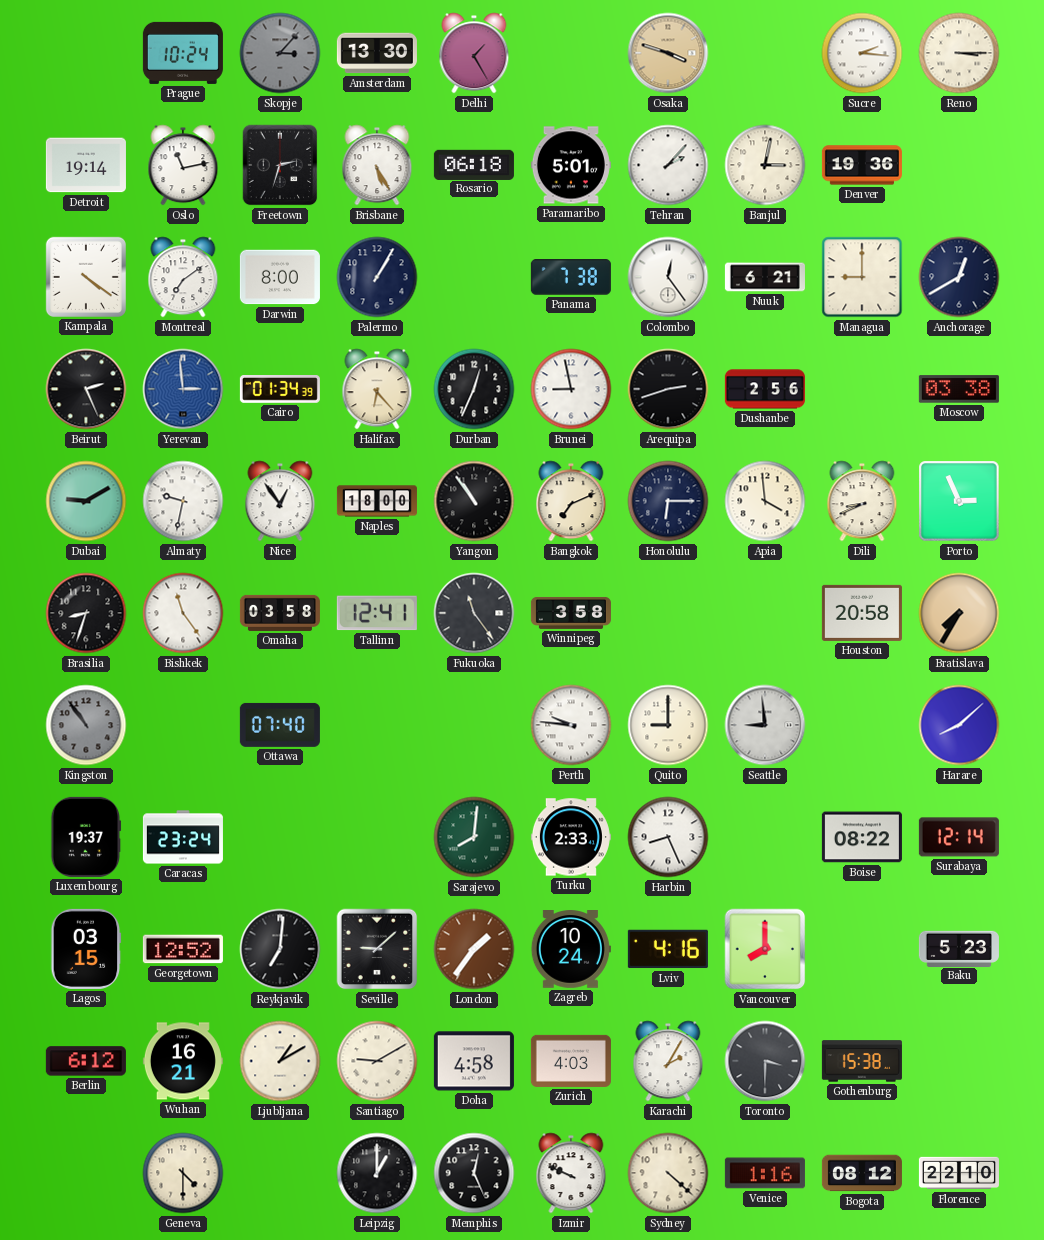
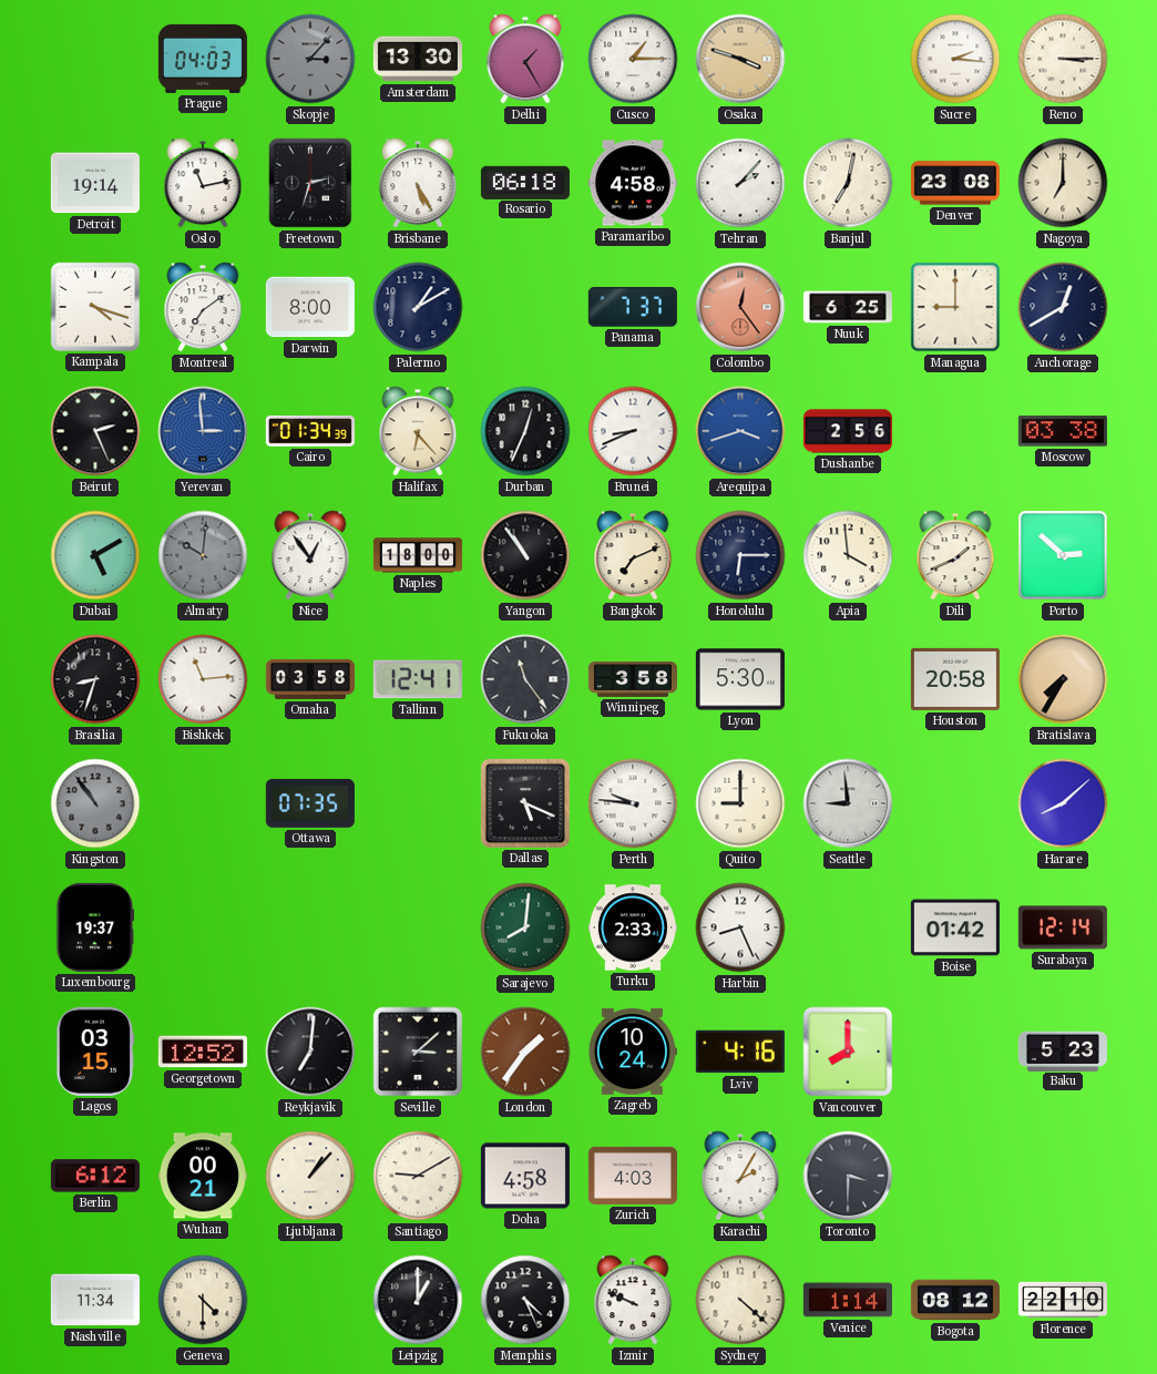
Prague: 10:24 -> 04:03
Cusco: none -> 1:15
Paramaribo: 5:01 -> 4:58
Banjul: 3:02 -> 7:02
Denver: 19:36 -> 23:08
Nagoya: none -> 7:00
Kampala: 4:21 -> 4:18
Palermo: 1:05 -> 1:10
Panama: 7:38 -> 7:37
Colombo dial: white -> salmon
Nuuk: 6:21 -> 6:25
Brunei: 8:58 -> 8:41
Arequipa: 2:42 -> 3:42
Arequipa dial: black -> blue
Dubai: 9:10 -> 5:10
Almaty: 9:32 -> 10:01
Almaty dial: white -> grey
Dili: 8:41 -> 1:41
Porto: 2:56 -> 2:52
Bishkek: 11:24 -> 11:14
Lyon: none -> 5:30
Ottawa: 07:40 -> 07:35
Dallas: none -> 5:19
Caracas: 23:24 -> none
Boise: 08:22 -> 01:42
Seville: 9:08 -> 3:08
Wuhan: 16:21 -> 00:21
Ljubljana: 1:10 -> 1:07
Gothenburg: 15:38 -> none
Nashville: none -> 11:34
Memphis: 12:26 -> 4:26
Venice: 1:16 -> 1:14
